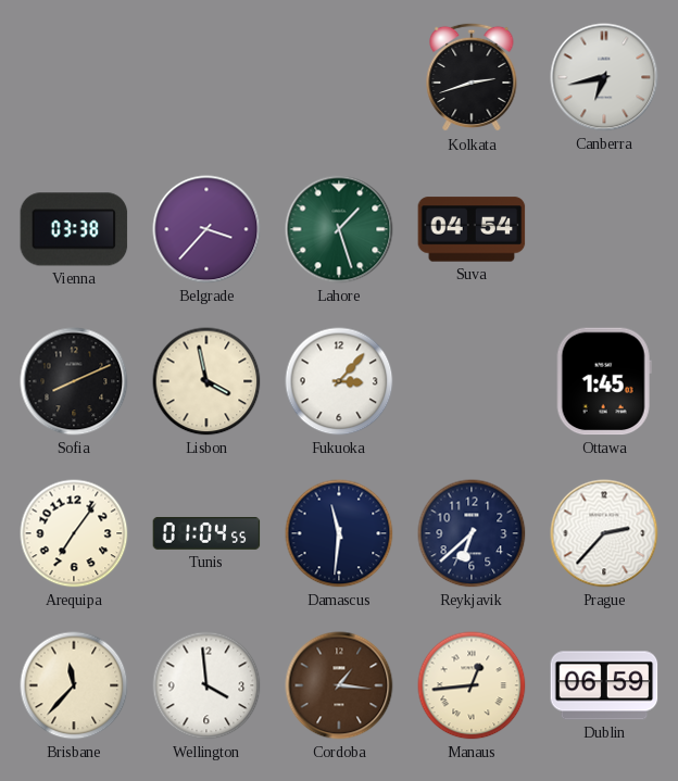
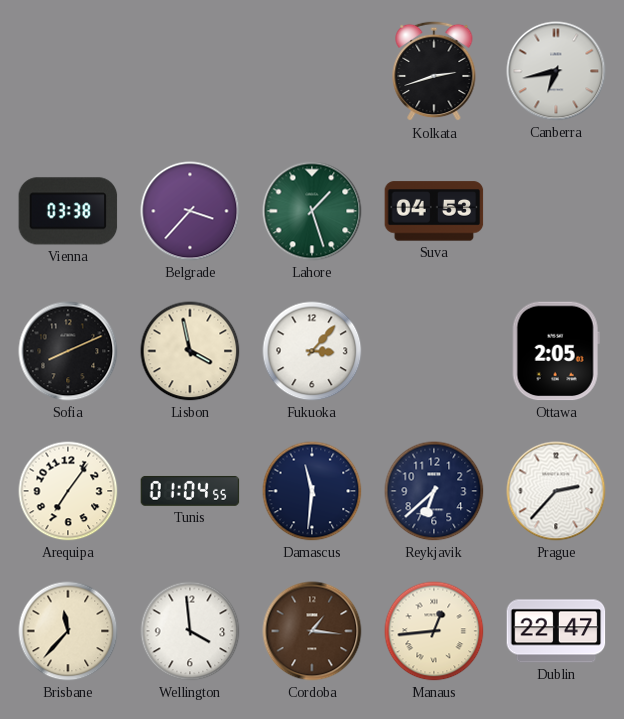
Suva: 04:54 -> 04:53
Ottawa: 1:45 -> 2:05
Dublin: 06:59 -> 22:47
